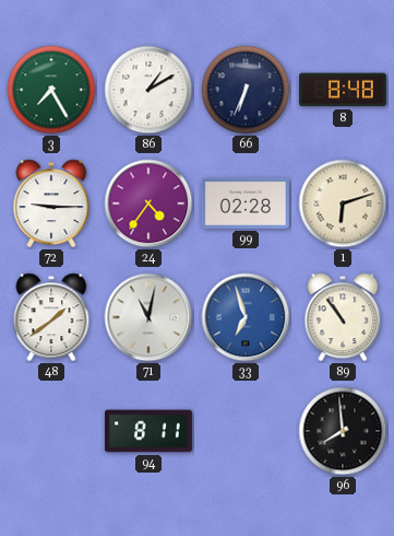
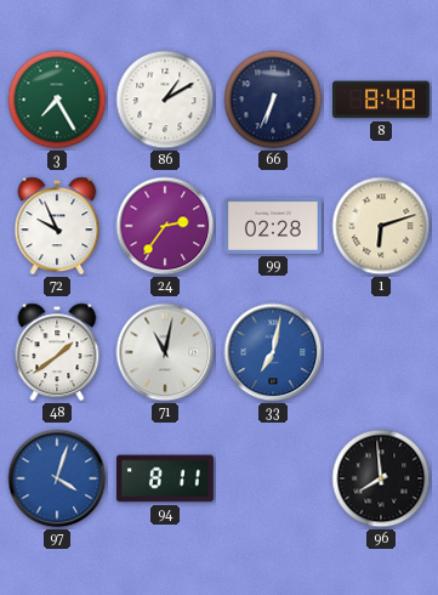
72: 9:15 -> 9:56
24: 4:36 -> 2:36
33: 6:57 -> 7:02
89: 10:54 -> none
97: none -> 4:03
